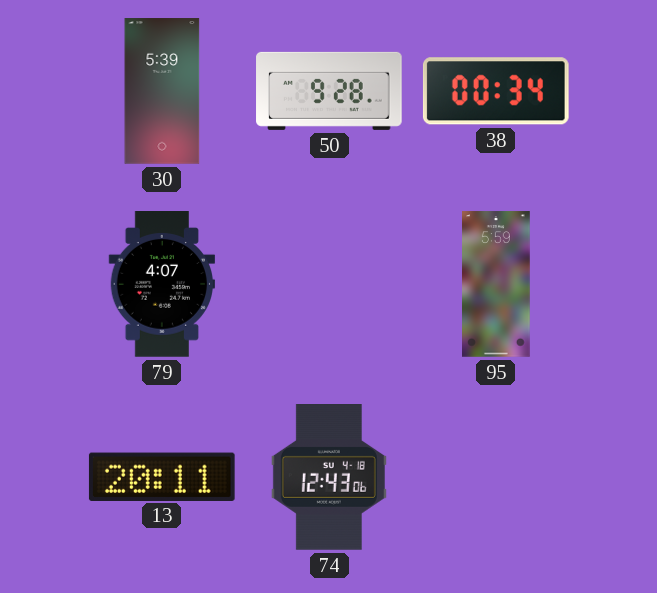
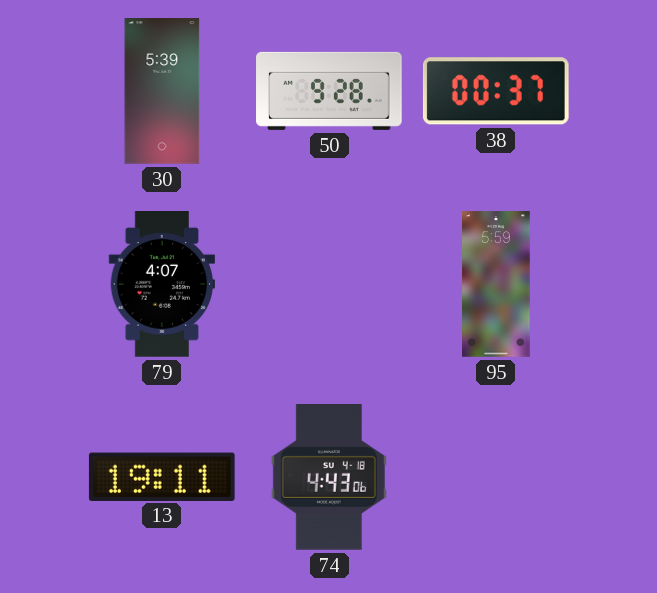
38: 00:34 -> 00:37
13: 20:11 -> 19:11
74: 12:43 -> 4:43
